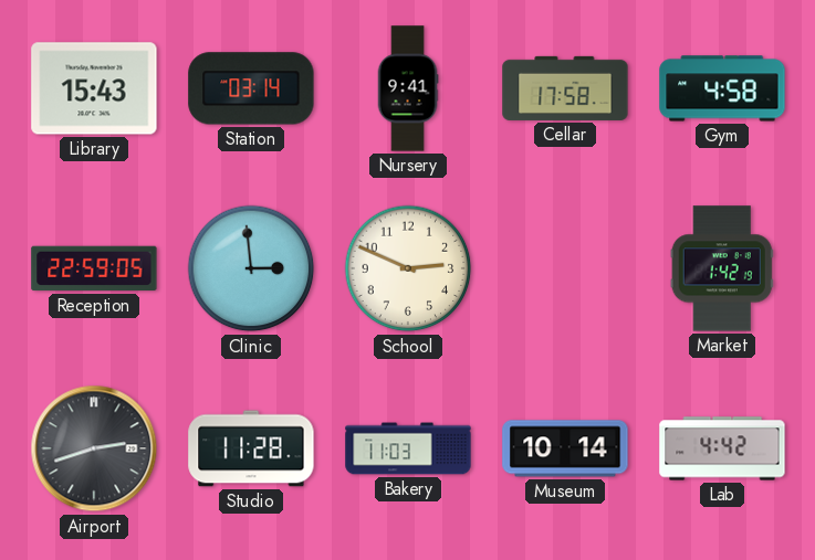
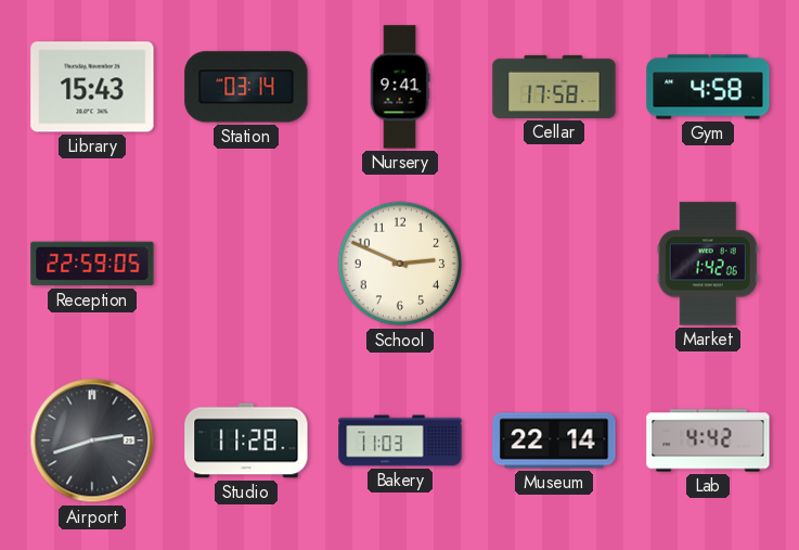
Clinic: 2:59 -> none
Market: 1:42:19 -> 1:42:06
Museum: 10:14 -> 22:14
